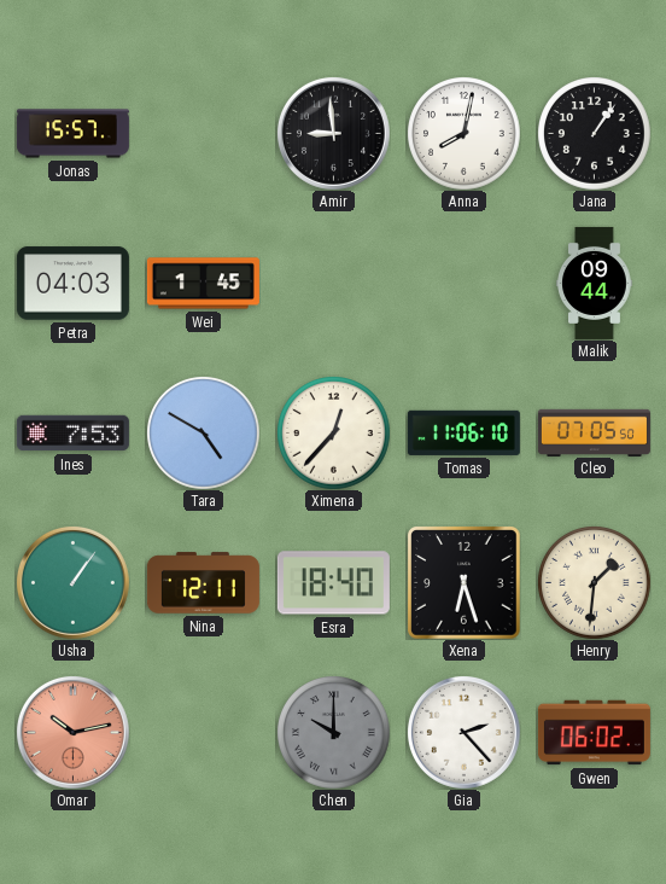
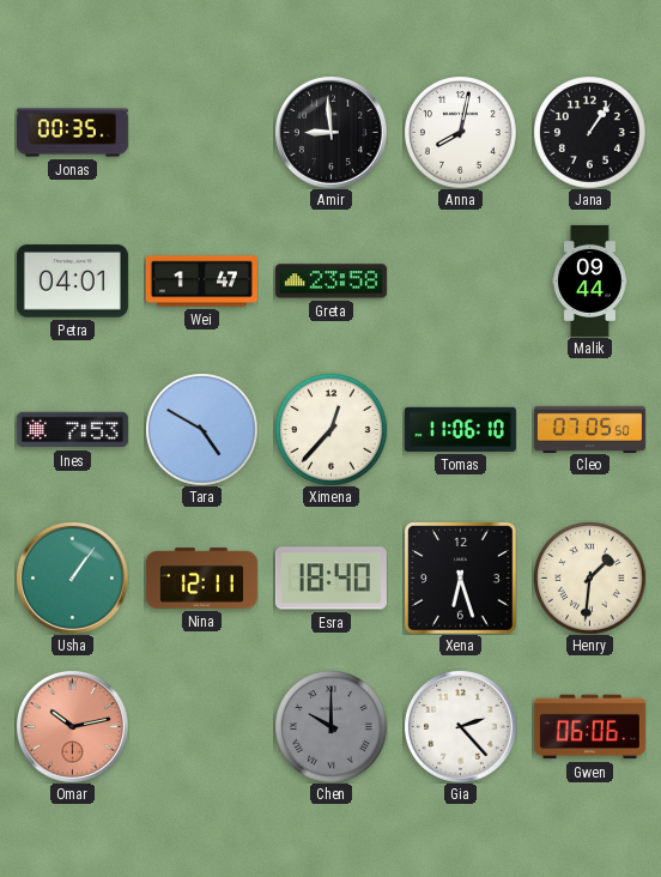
Jonas: 15:57 -> 00:35
Petra: 04:03 -> 04:01
Wei: 1:45 -> 1:47
Greta: none -> 23:58
Gwen: 06:02 -> 06:06
